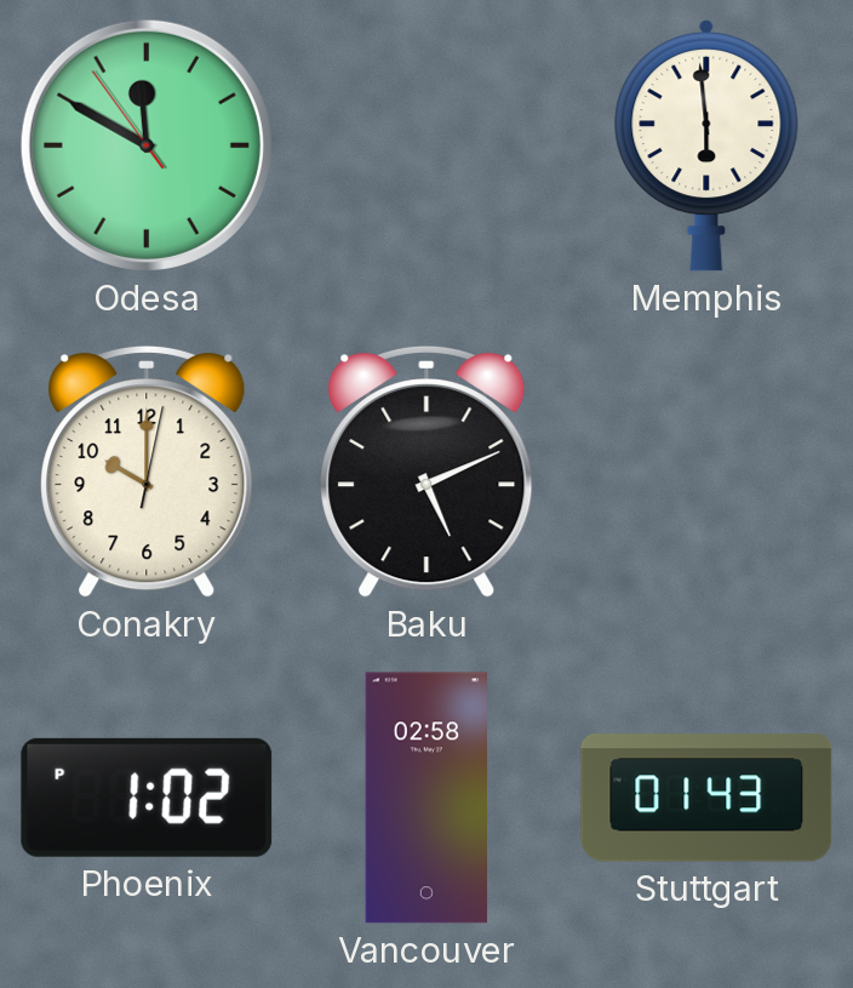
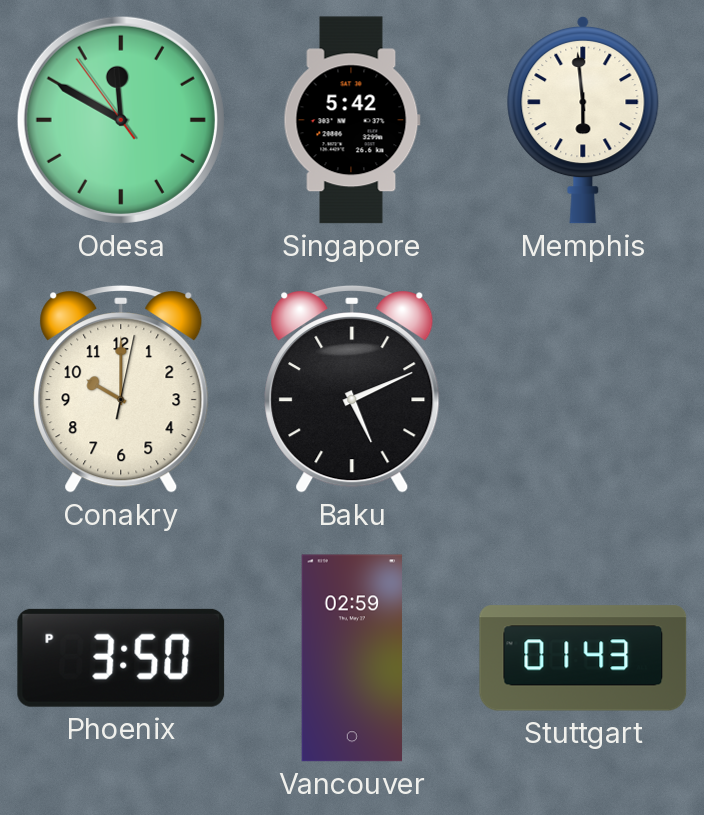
Singapore: none -> 5:42
Phoenix: 1:02 -> 3:50
Vancouver: 02:58 -> 02:59
